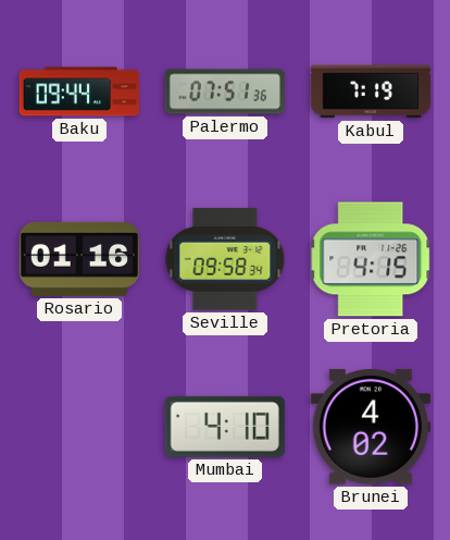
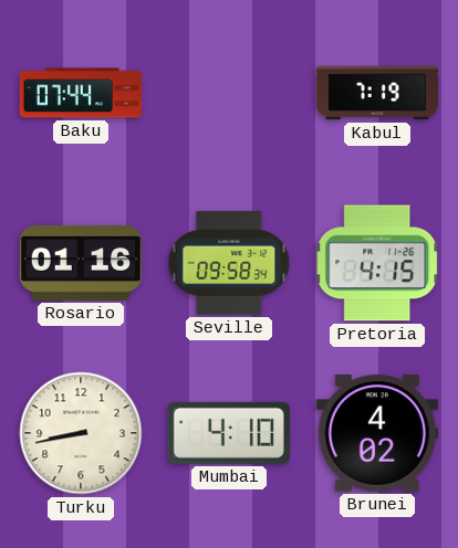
Baku: 09:44 -> 07:44
Palermo: 07:51 -> none
Turku: none -> 8:43
